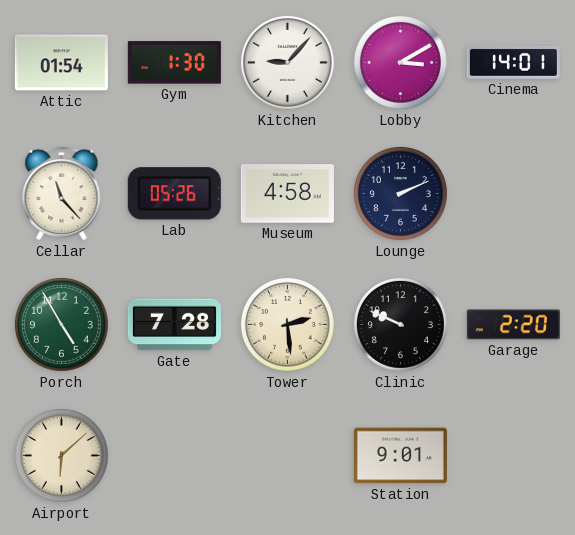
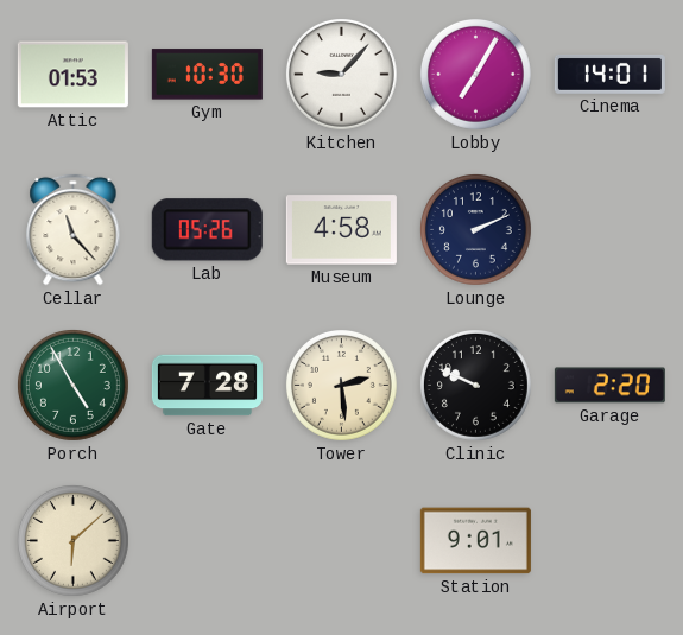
Attic: 01:54 -> 01:53
Gym: 1:30 -> 10:30
Lobby: 3:10 -> 7:05
